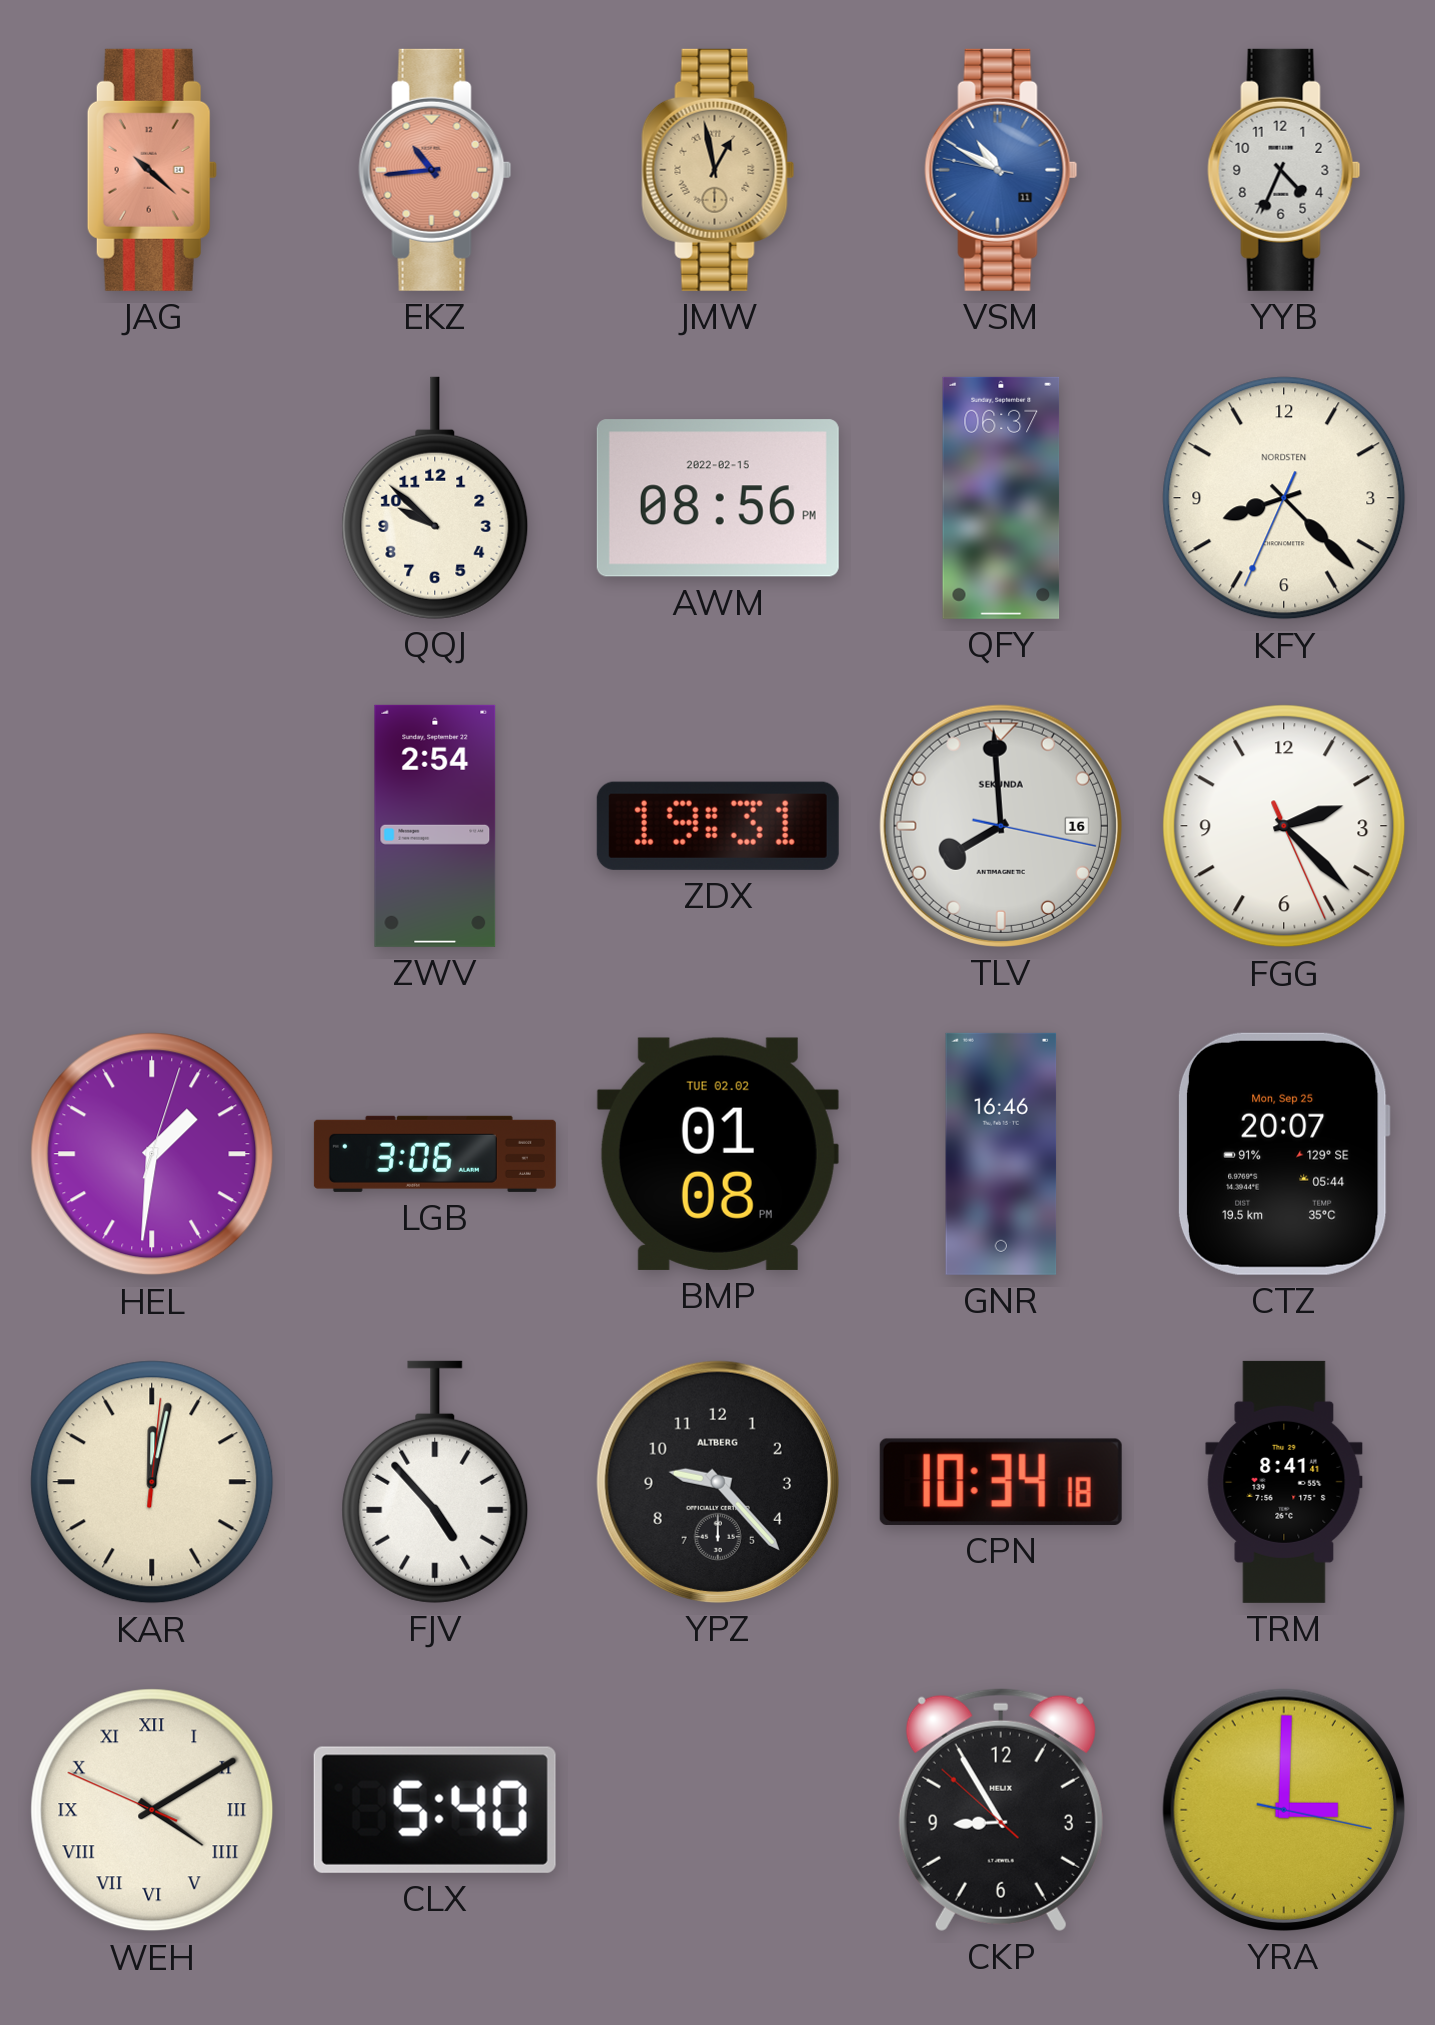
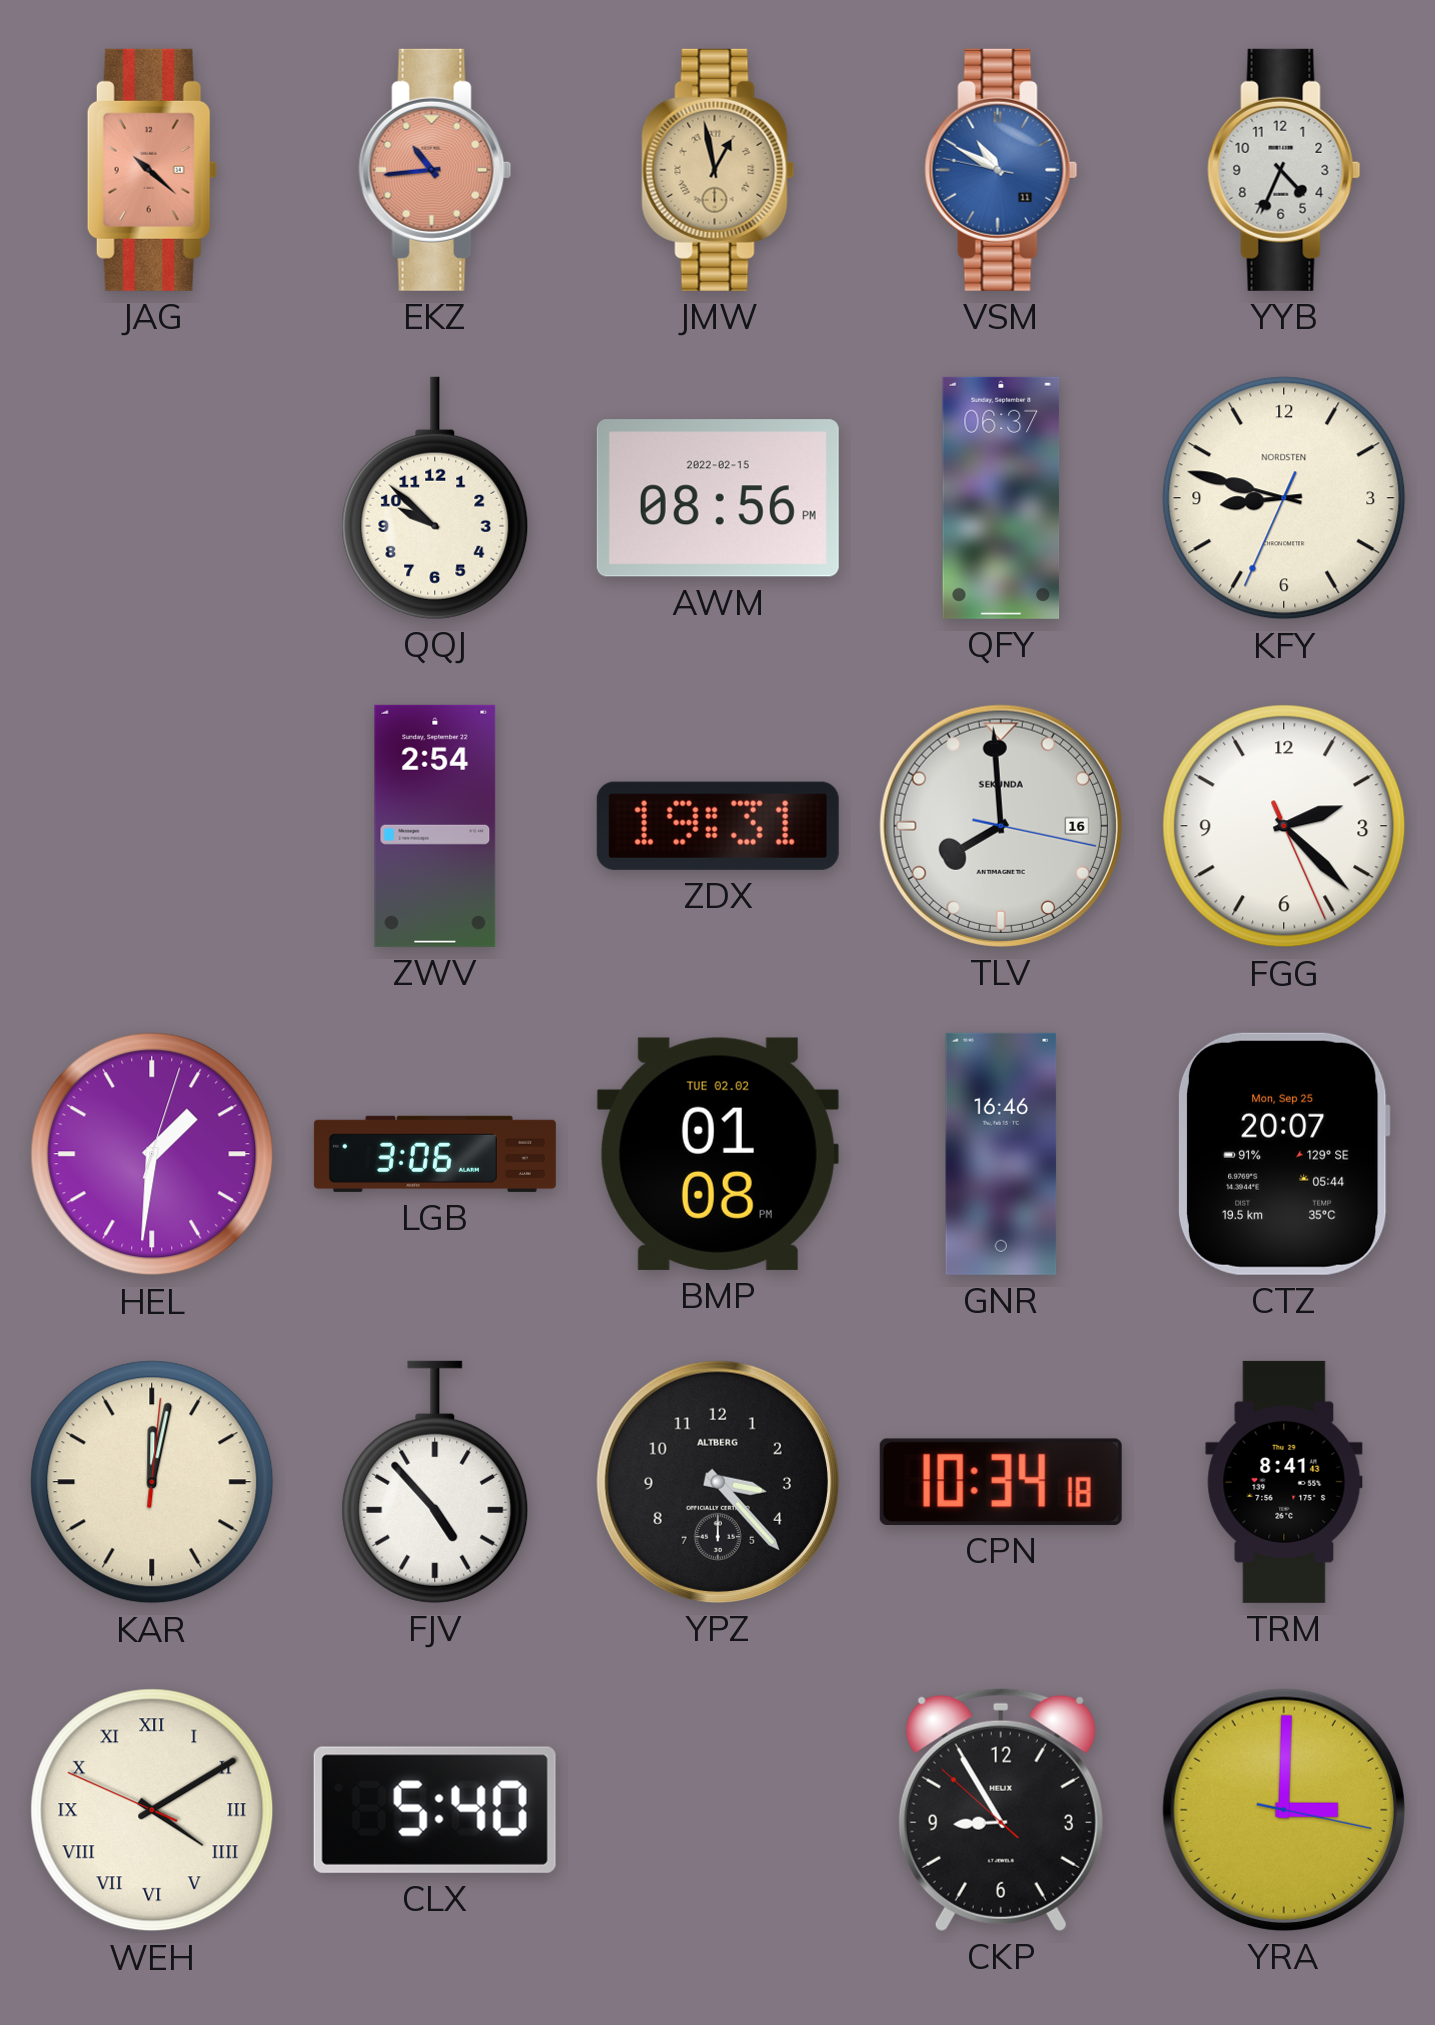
KFY: 8:22 -> 8:47
YPZ: 9:23 -> 3:23
TRM: 8:41:41 -> 8:41:43
